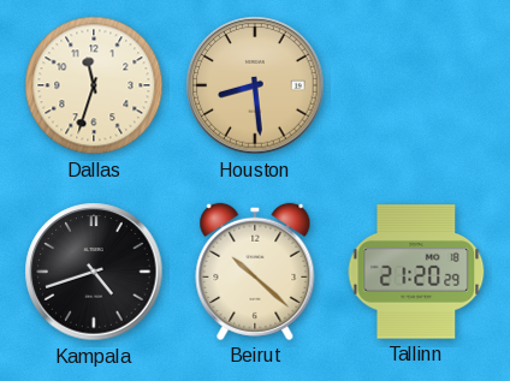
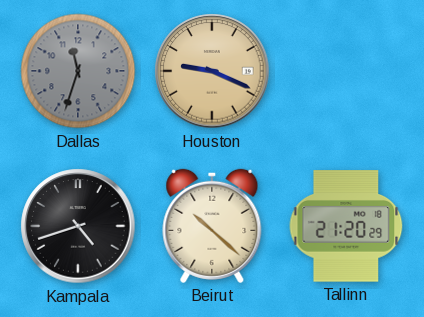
Dallas dial: cream -> grey
Houston: 8:29 -> 9:19
